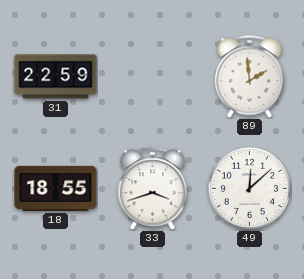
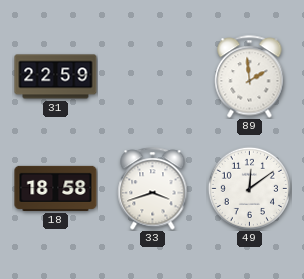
18: 18:55 -> 18:58
49: 12:08 -> 12:09
